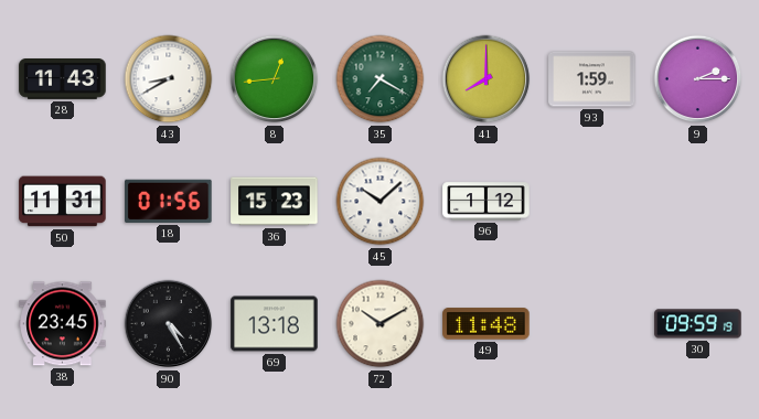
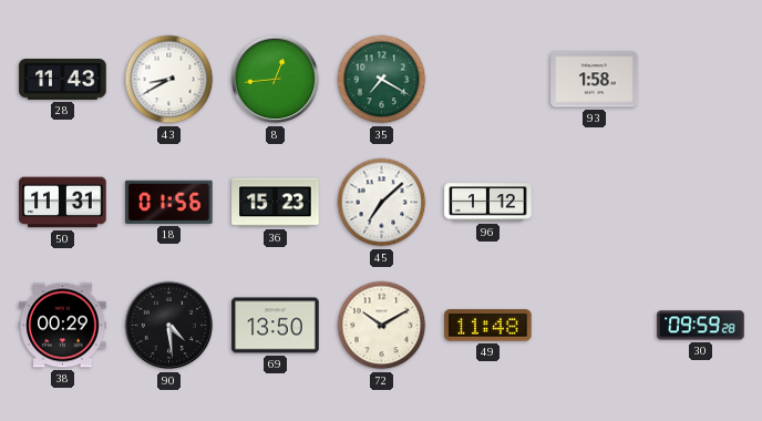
41: 8:00 -> none
93: 1:59 -> 1:58
9: 2:15 -> none
45: 10:08 -> 7:08
38: 23:45 -> 00:29
90: 4:25 -> 4:29
69: 13:18 -> 13:50
30: 09:59:19 -> 09:59:28
